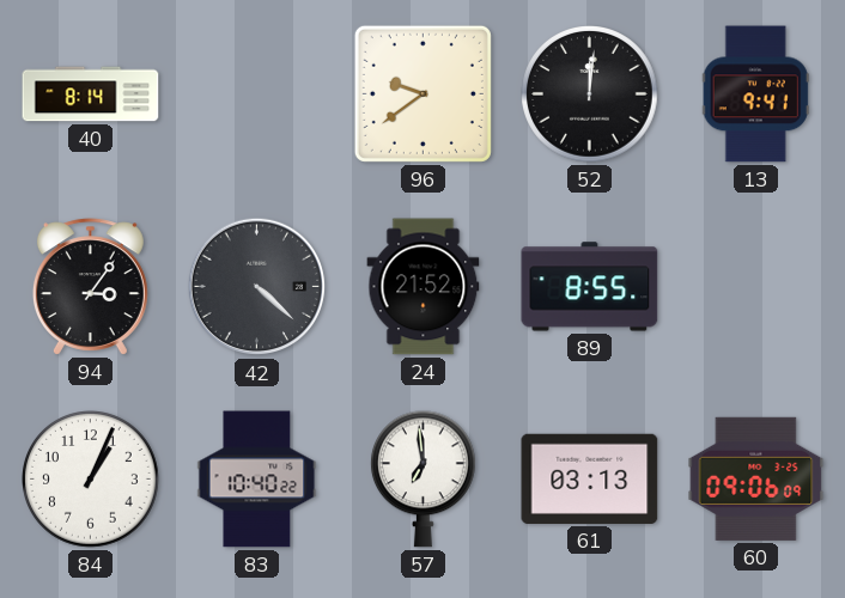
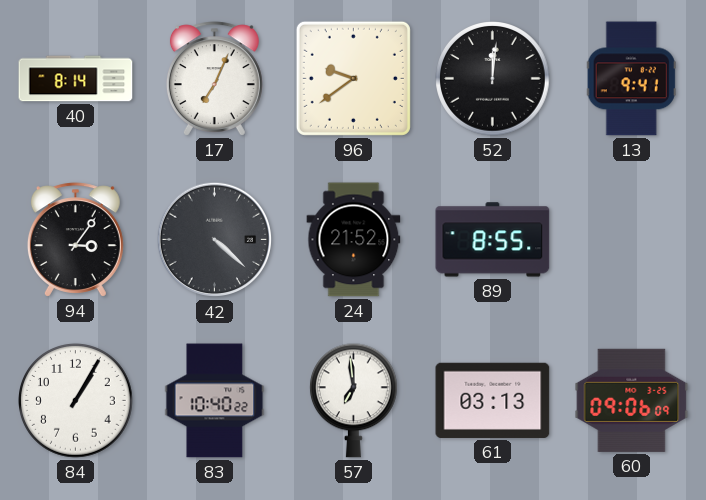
17: none -> 7:04
84: 1:04 -> 1:05
